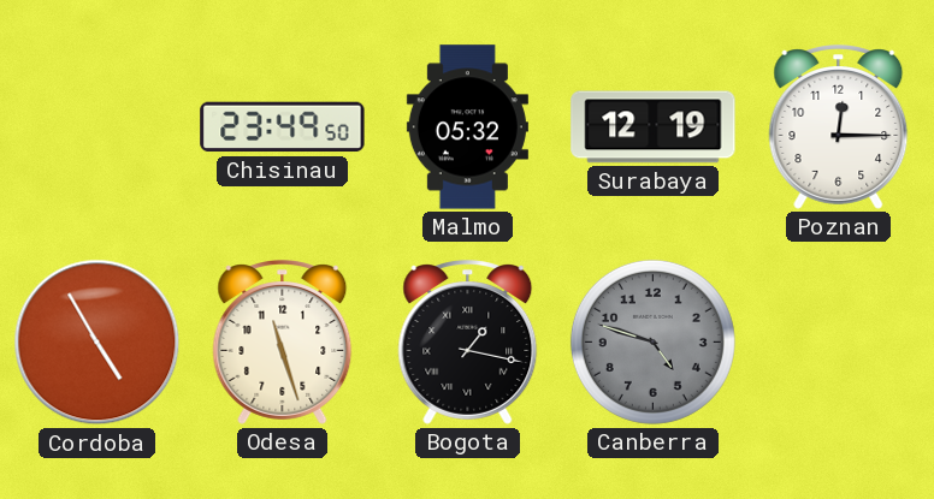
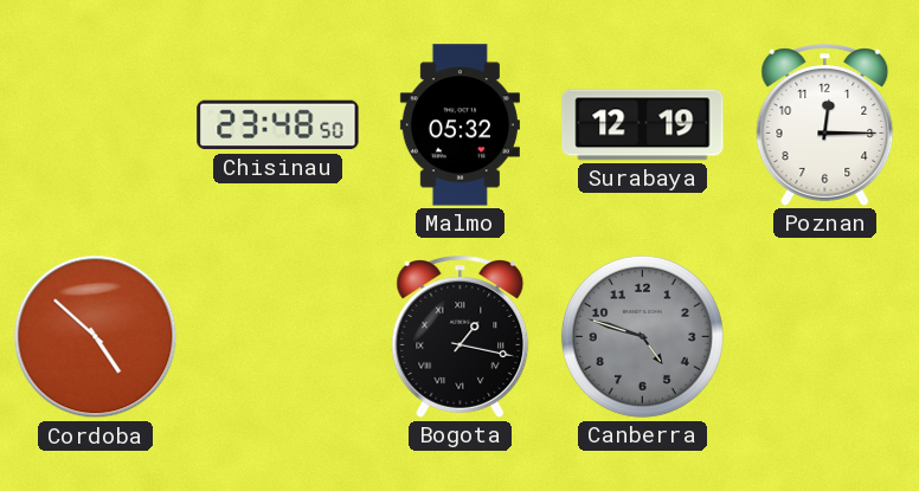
Chisinau: 23:49 -> 23:48
Cordoba: 4:55 -> 4:52
Odesa: 11:27 -> none
